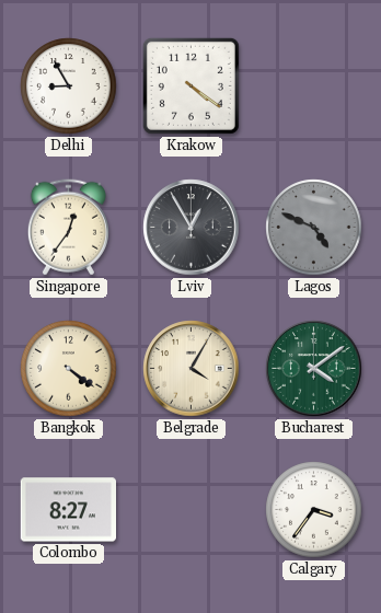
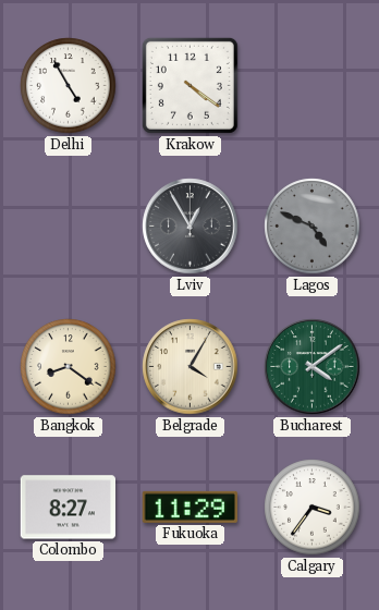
Delhi: 8:55 -> 4:55
Singapore: 12:36 -> none
Bangkok: 4:21 -> 8:21
Fukuoka: none -> 11:29
